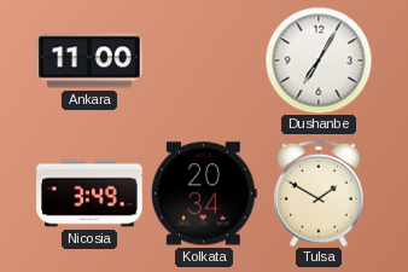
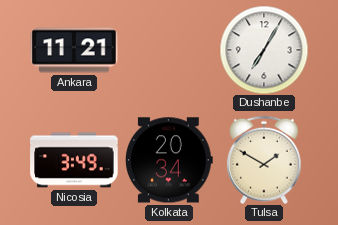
Ankara: 11:00 -> 11:21
